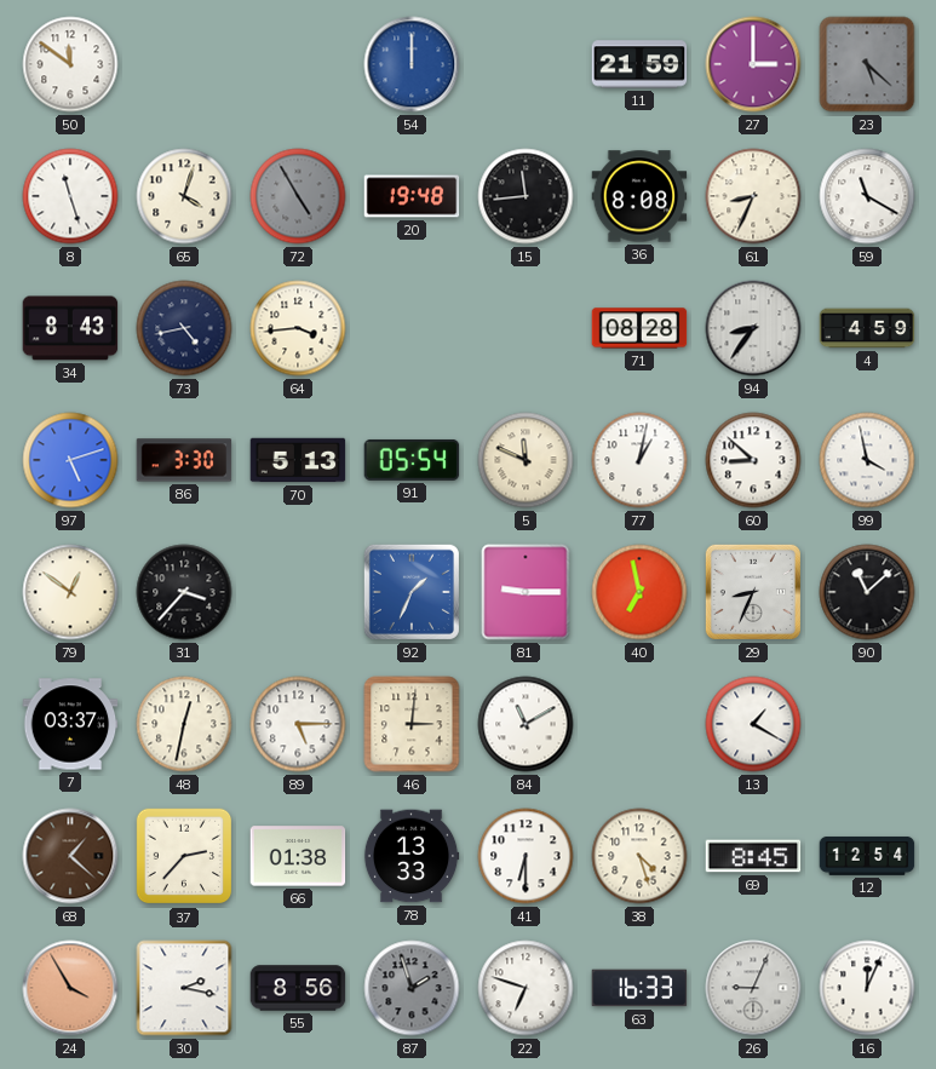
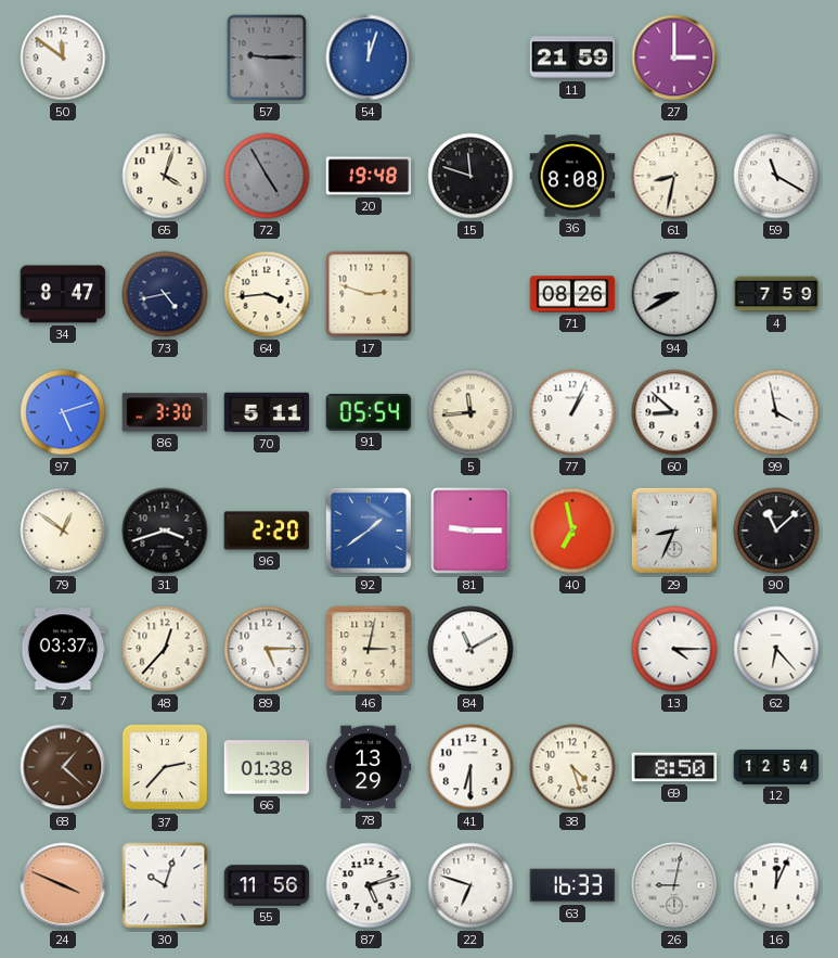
57: none -> 9:15
54: 12:00 -> 12:03
23: 5:22 -> none
8: 11:27 -> none
15: 11:44 -> 11:48
61: 8:34 -> 8:32
34: 8:43 -> 8:47
17: none -> 2:48
71: 08:28 -> 08:26
94: 8:36 -> 8:40
4: 4:59 -> 7:59
70: 5:13 -> 5:11
5: 11:49 -> 11:44
77: 1:02 -> 1:04
31: 3:37 -> 3:42
96: none -> 2:20
92: 1:34 -> 1:39
48: 12:32 -> 12:37
46: 3:01 -> 3:02
13: 1:20 -> 4:15
62: none -> 6:23
78: 13:33 -> 13:29
69: 8:45 -> 8:50
24: 3:55 -> 3:49
30: 2:17 -> 10:03
55: 8:56 -> 11:56
87: 1:57 -> 5:12
87 dial: grey -> white
26: 9:04 -> 9:02
